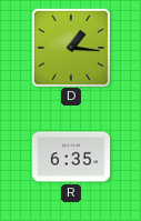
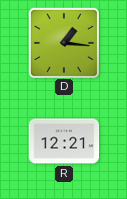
R: 6:35 -> 12:21
